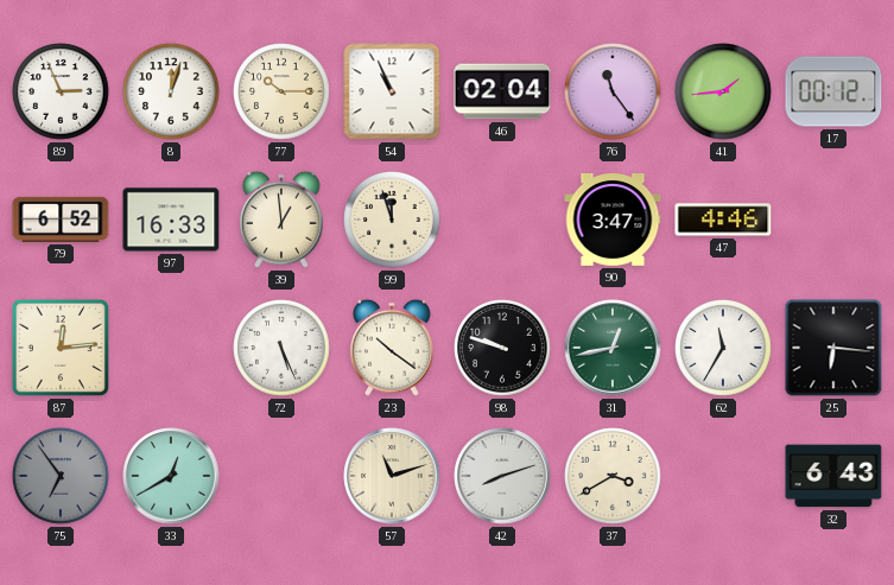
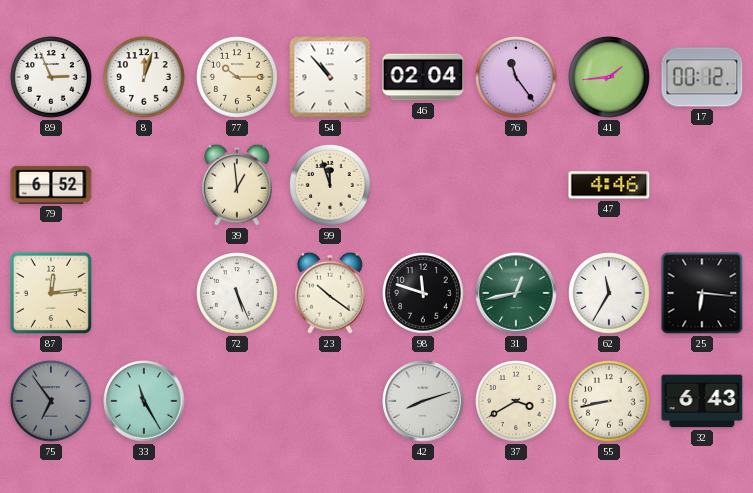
54: 10:56 -> 10:53
97: 16:33 -> none
90: 3:47 -> none
98: 9:48 -> 11:48
33: 12:40 -> 11:25
57: 11:12 -> none
55: none -> 8:43
